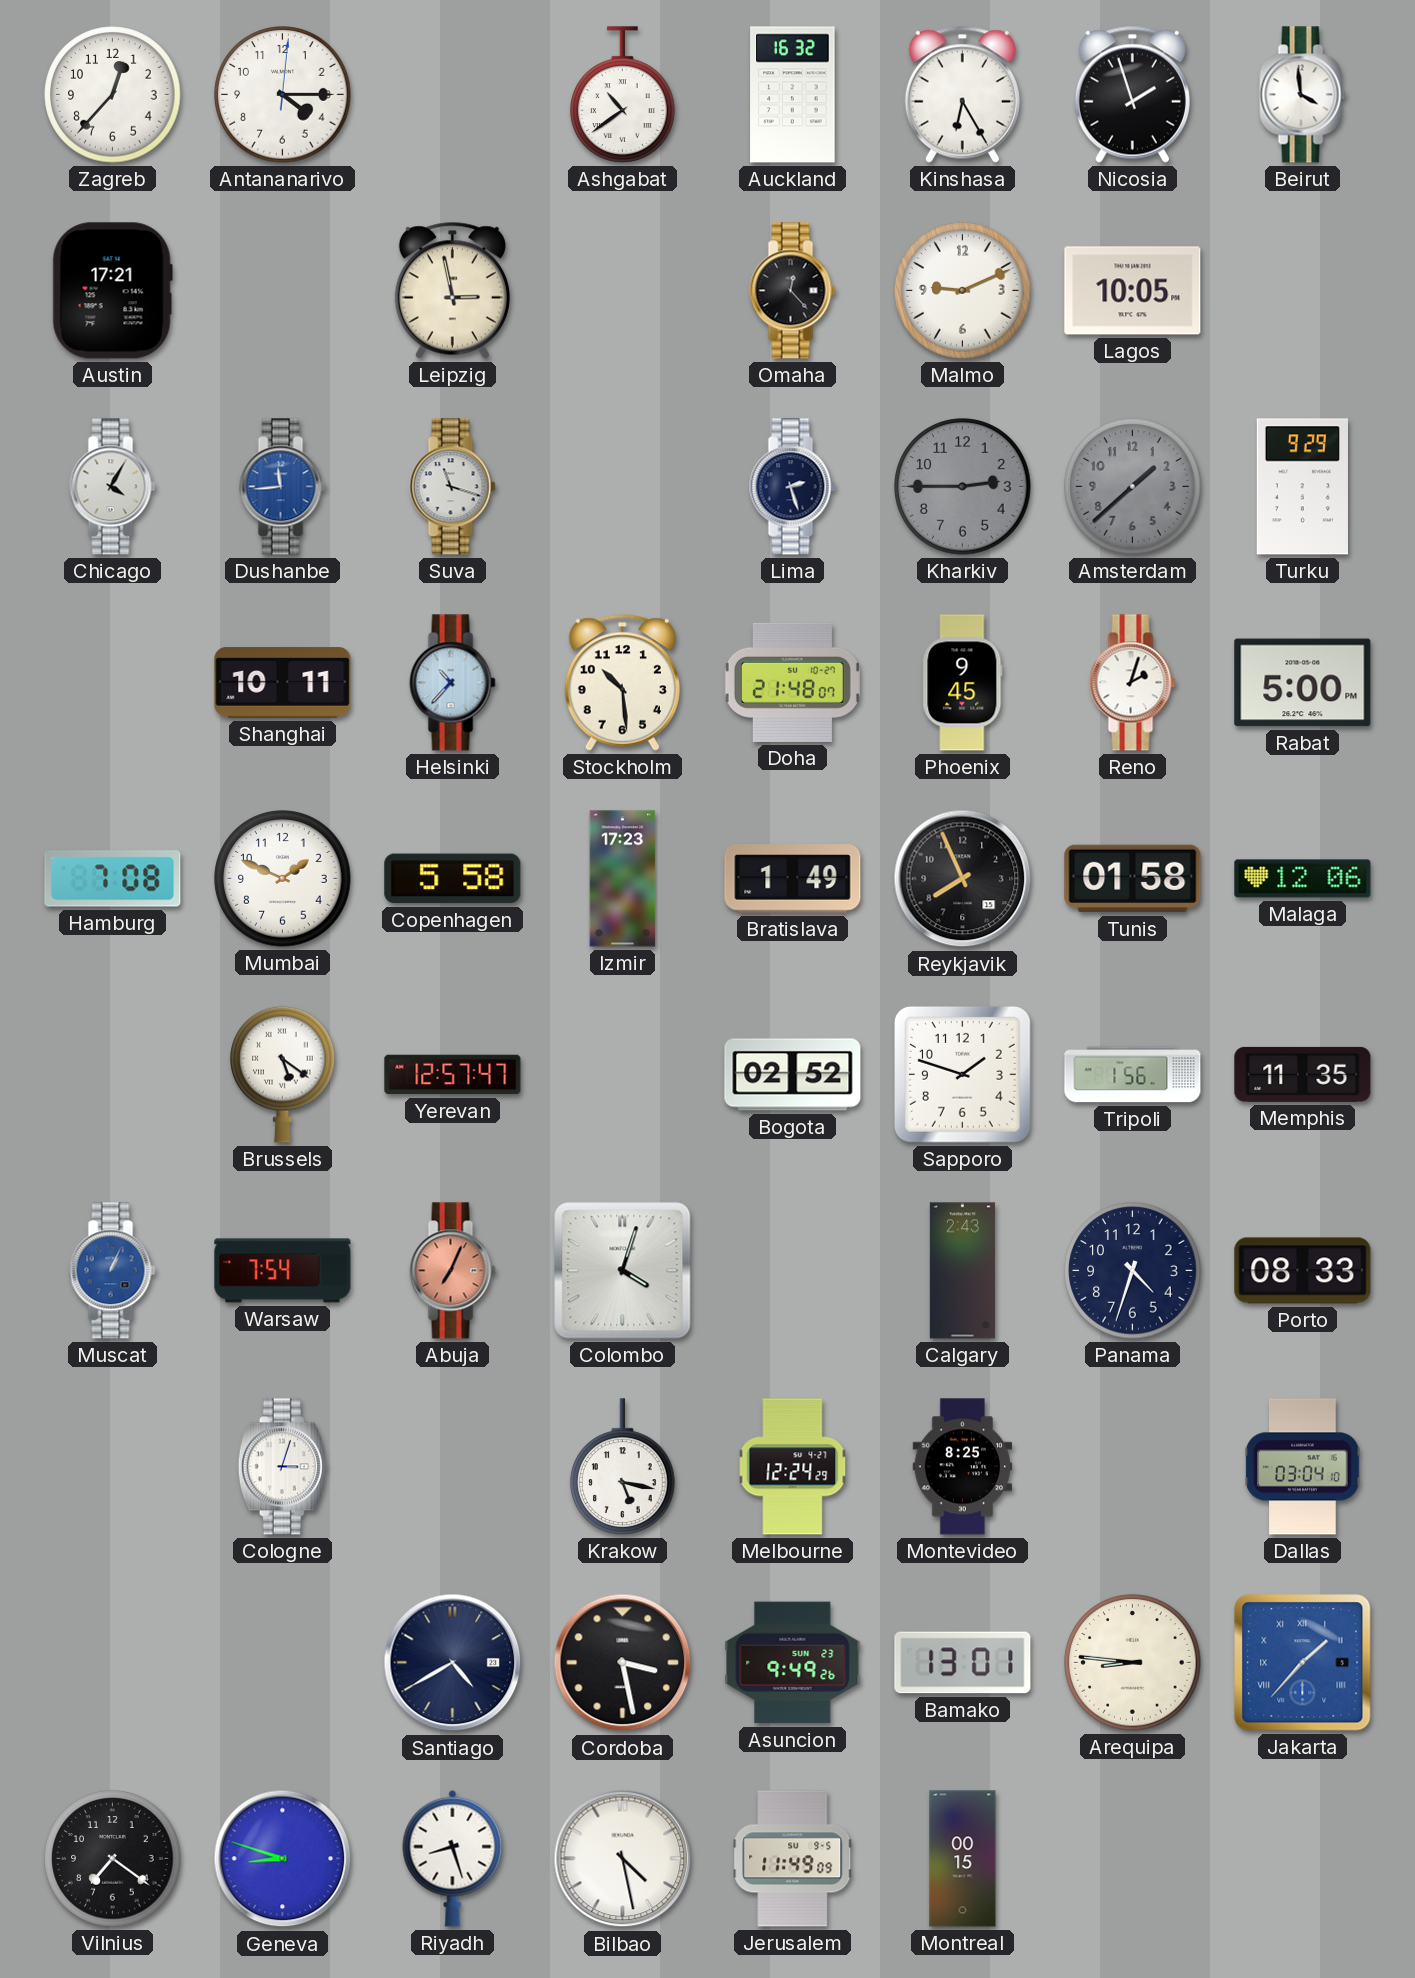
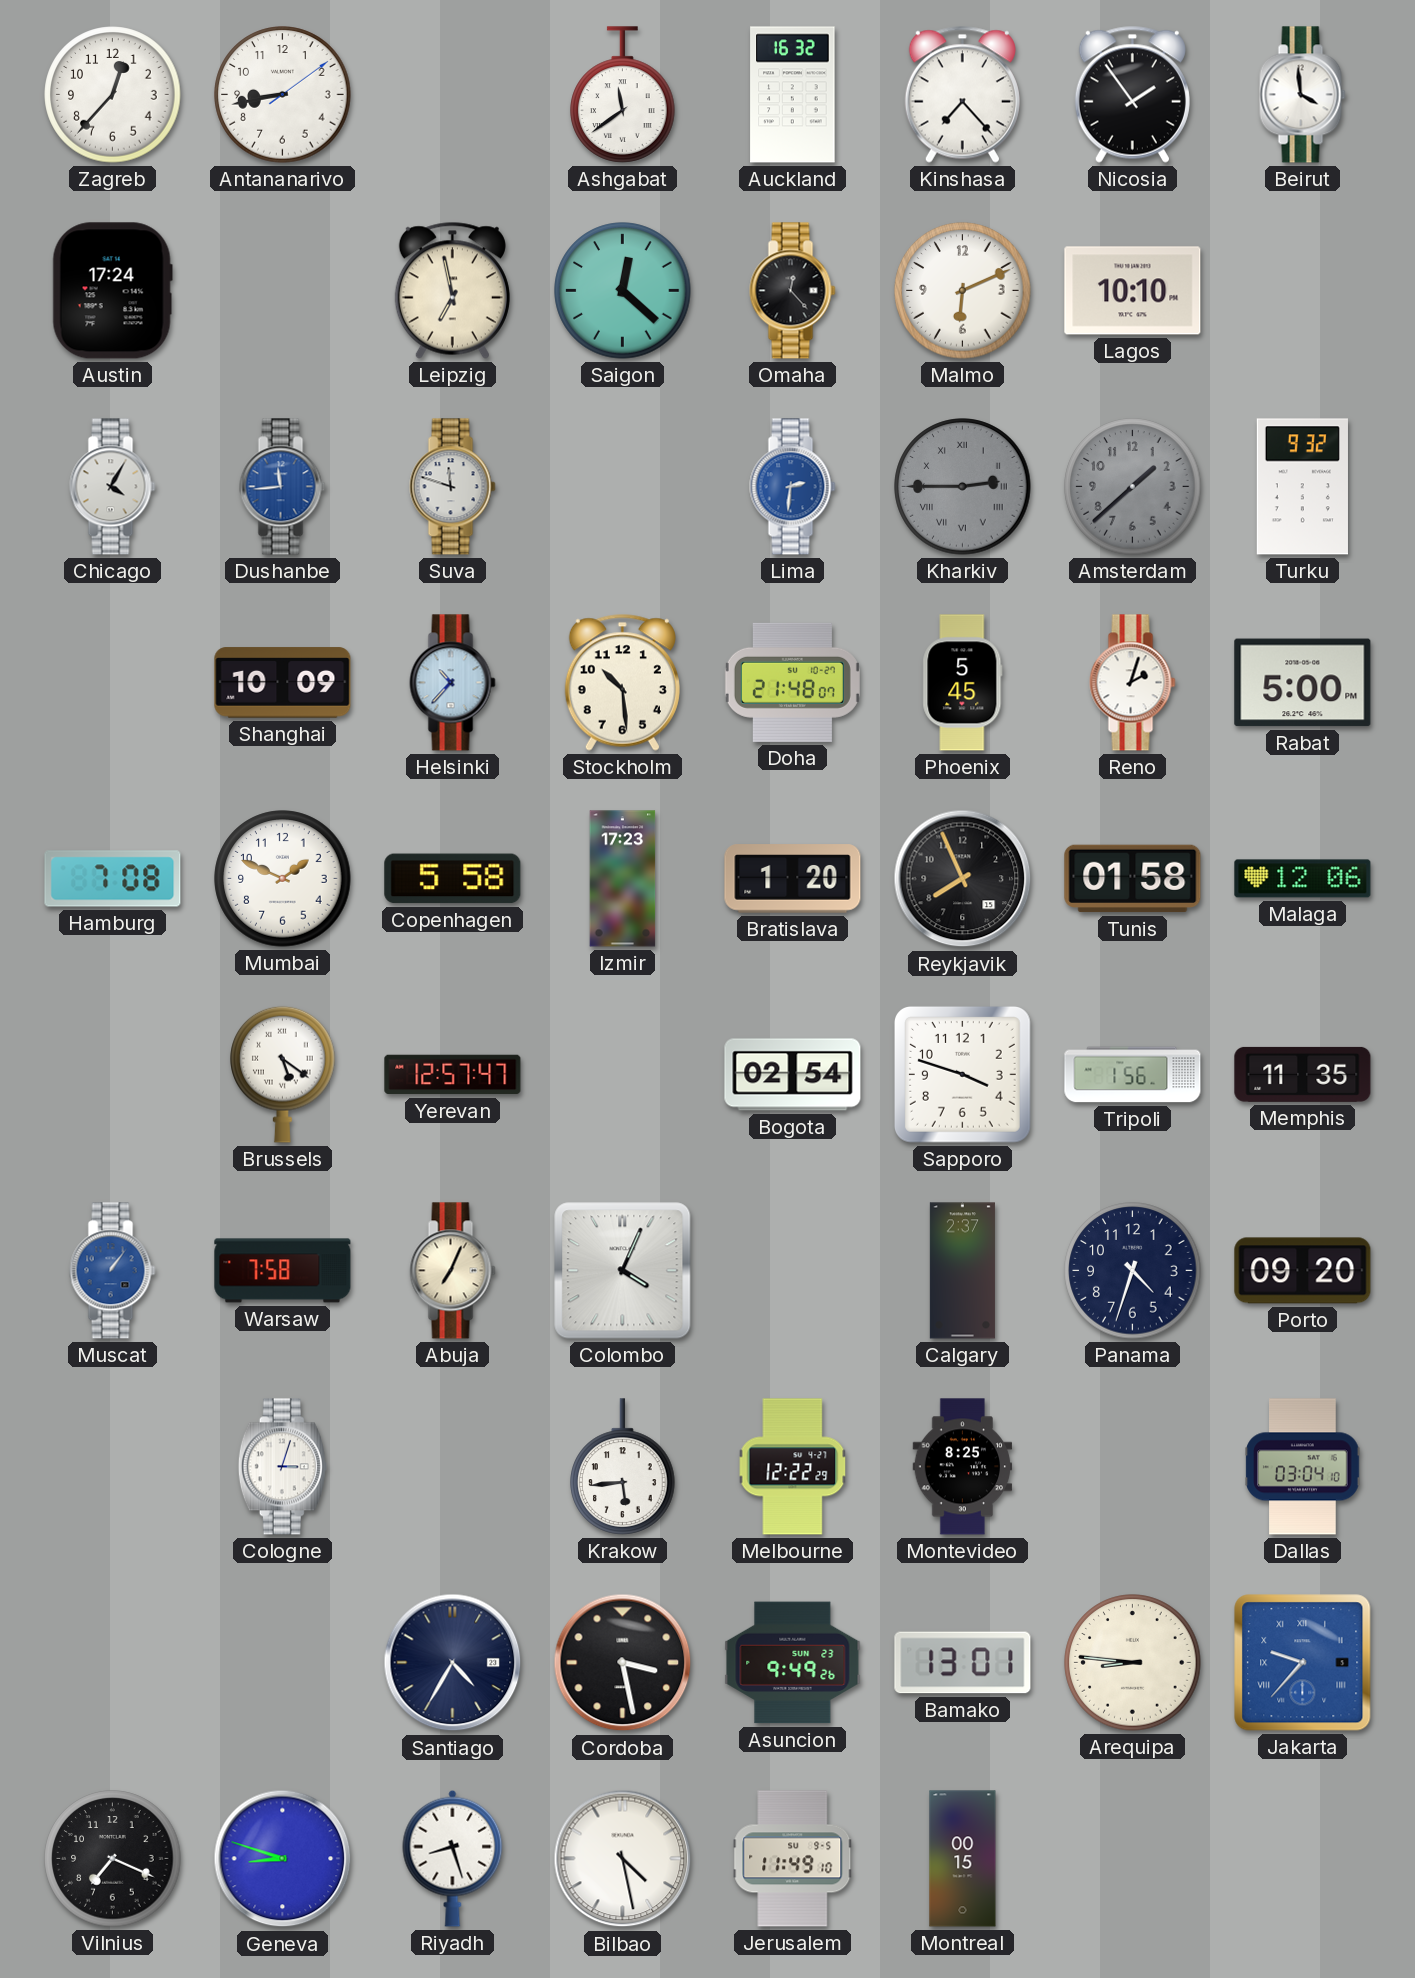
Antananarivo: 4:15 -> 8:43
Ashgabat: 10:39 -> 11:39
Kinshasa: 6:25 -> 7:23
Nicosia: 1:57 -> 1:54
Austin: 17:21 -> 17:24
Leipzig: 2:58 -> 6:58
Saigon: none -> 12:22
Malmo: 9:11 -> 6:11
Lagos: 10:05 -> 10:10
Suva: 11:18 -> 11:48
Lima: 2:27 -> 2:31
Lima dial: navy -> blue
Kharkiv numerals: Arabic -> Roman
Turku: 9:29 -> 9:32
Shanghai: 10:11 -> 10:09
Phoenix: 9:45 -> 5:45
Bratislava: 1:49 -> 1:20
Bogota: 02:52 -> 02:54
Sapporo: 1:48 -> 3:48
Muscat: 1:04 -> 1:06
Warsaw: 7:54 -> 7:58
Abuja dial: salmon -> cream
Colombo: 4:03 -> 4:04
Calgary: 2:43 -> 2:37
Porto: 08:33 -> 09:20
Krakow: 5:17 -> 5:44
Melbourne: 12:24 -> 12:22
Santiago: 4:40 -> 4:35
Jakarta: 1:37 -> 9:37
Vilnius: 7:21 -> 7:19
Jerusalem: 11:49:09 -> 11:49:10
